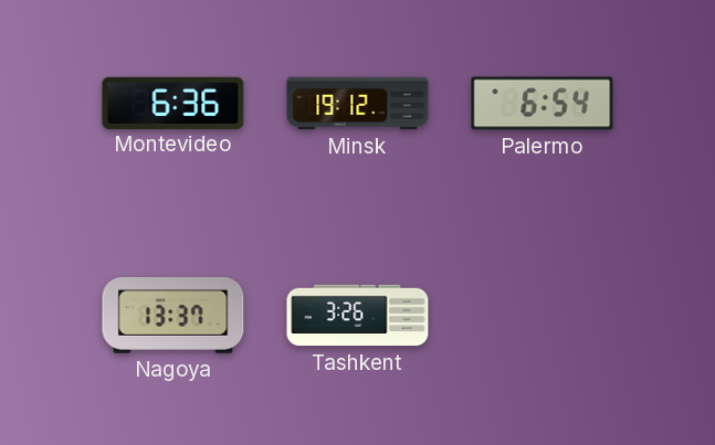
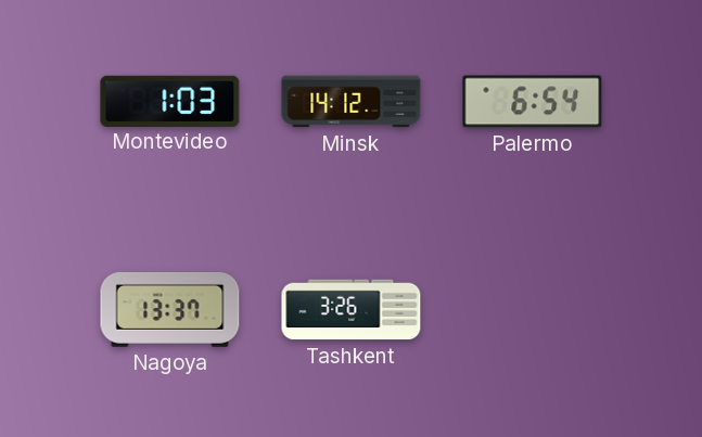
Montevideo: 6:36 -> 1:03
Minsk: 19:12 -> 14:12
